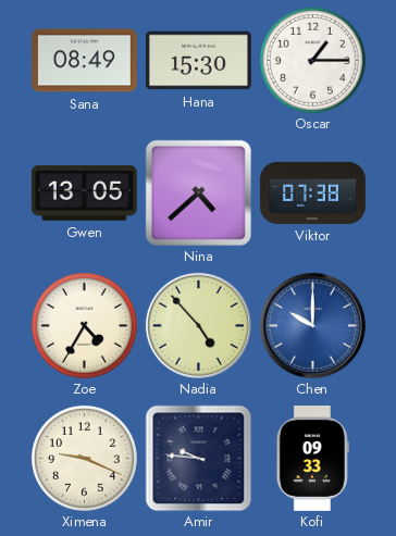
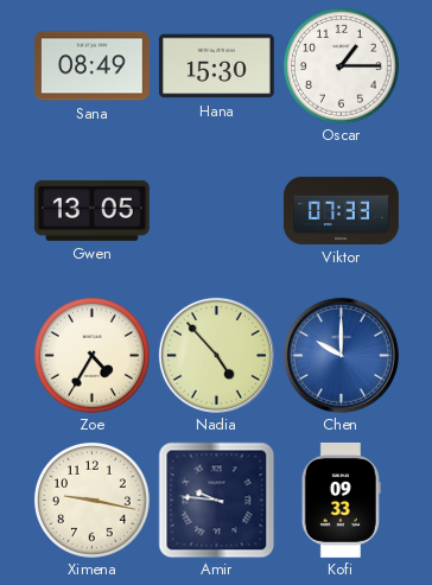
Nina: 4:38 -> none
Viktor: 07:38 -> 07:33
Ximena: 9:19 -> 9:17
